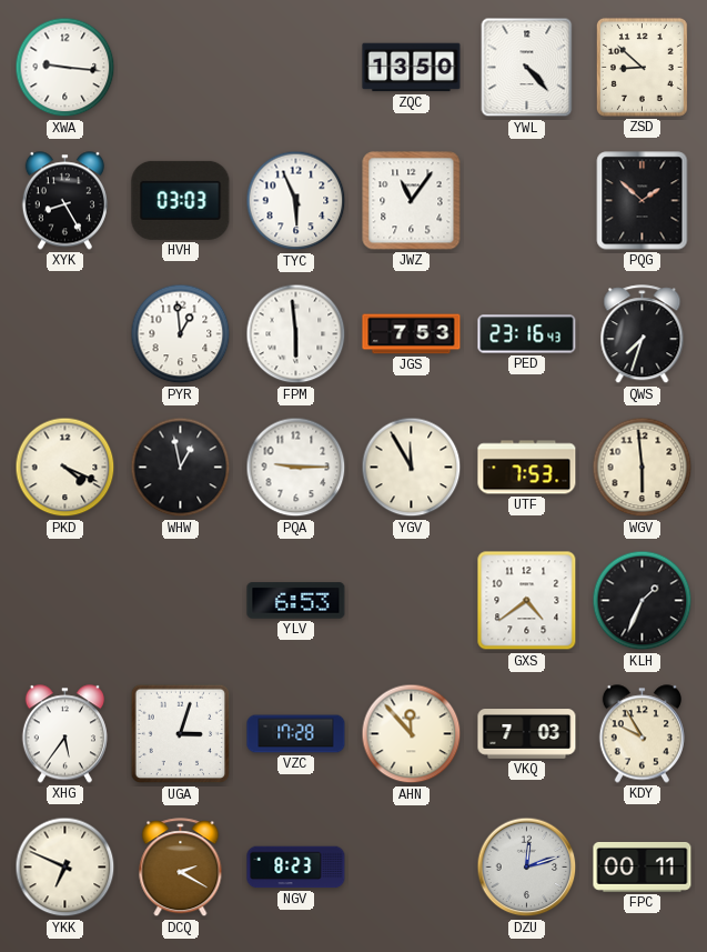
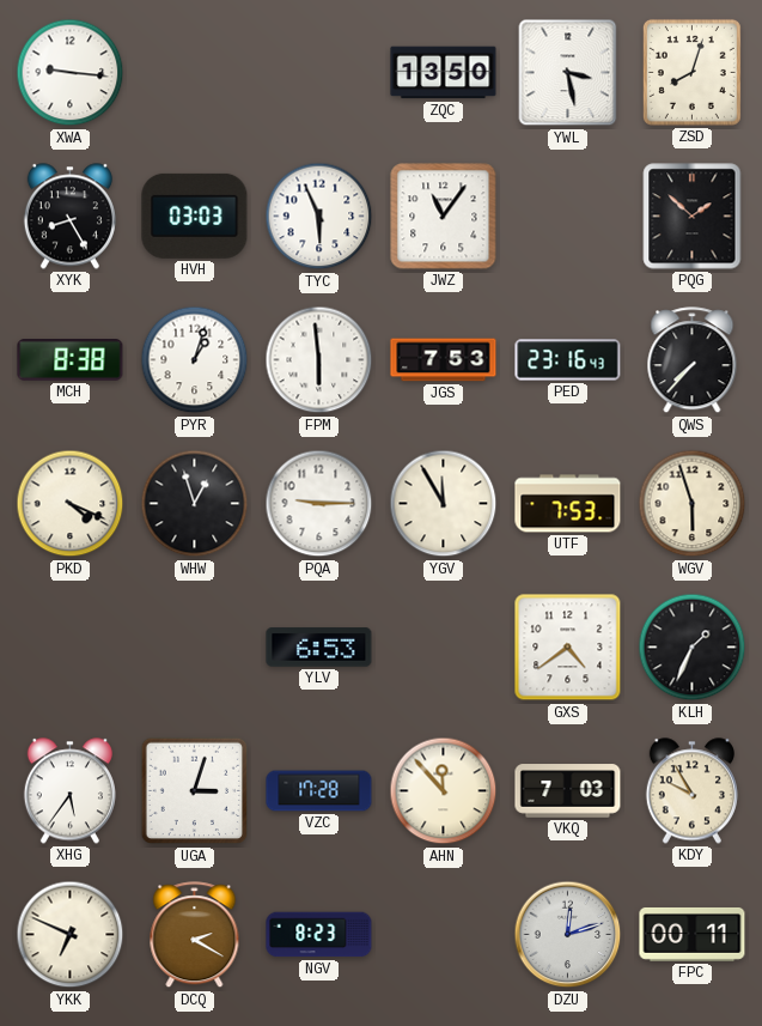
YWL: 4:23 -> 3:28
ZSD: 8:52 -> 8:03
MCH: none -> 8:38
PYR: 12:59 -> 1:03
QWS: 7:33 -> 7:37
WHW: 12:58 -> 12:57
WGV: 5:59 -> 5:57
